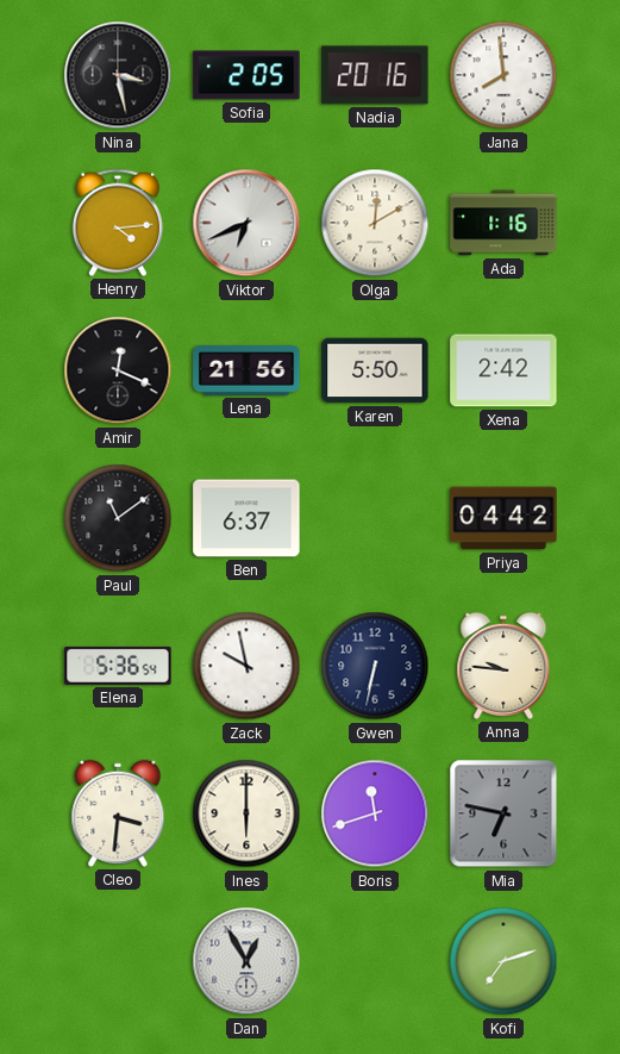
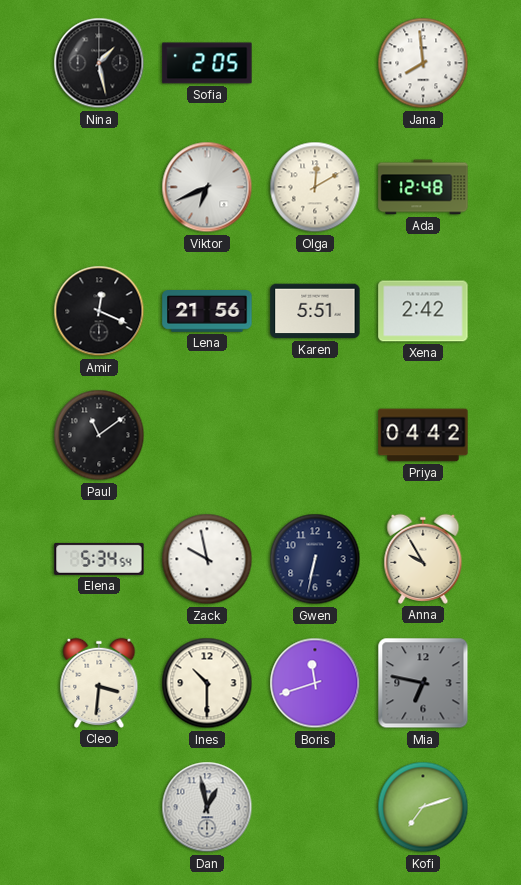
Nina: 3:28 -> 1:28
Nadia: 20:16 -> none
Henry: 4:14 -> none
Ada: 1:16 -> 12:48
Karen: 5:50 -> 5:51
Ben: 6:37 -> none
Elena: 5:36 -> 5:34
Anna: 9:46 -> 9:55
Ines: 6:00 -> 10:30
Dan: 12:55 -> 12:58
